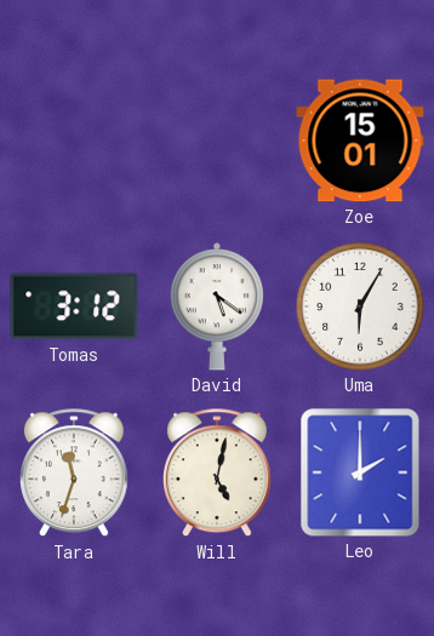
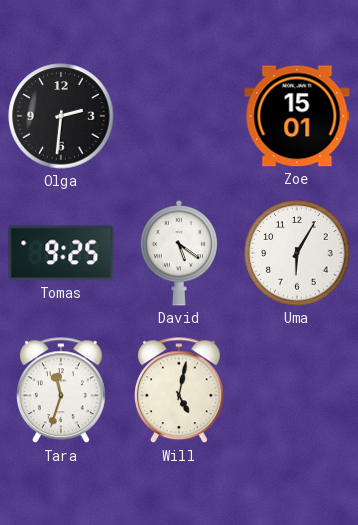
Olga: none -> 2:31
Tomas: 3:12 -> 9:25
Leo: 2:00 -> none
